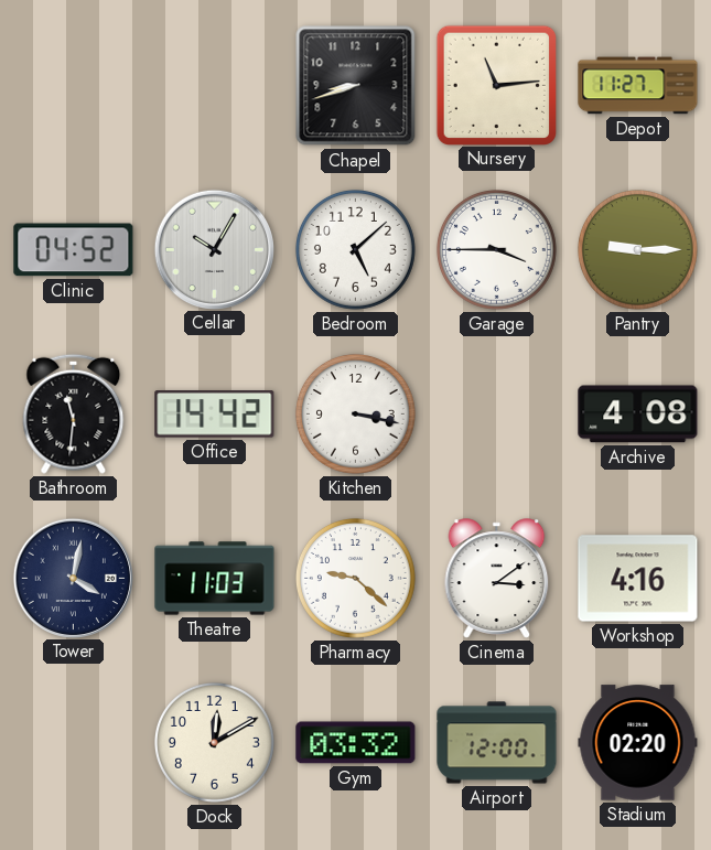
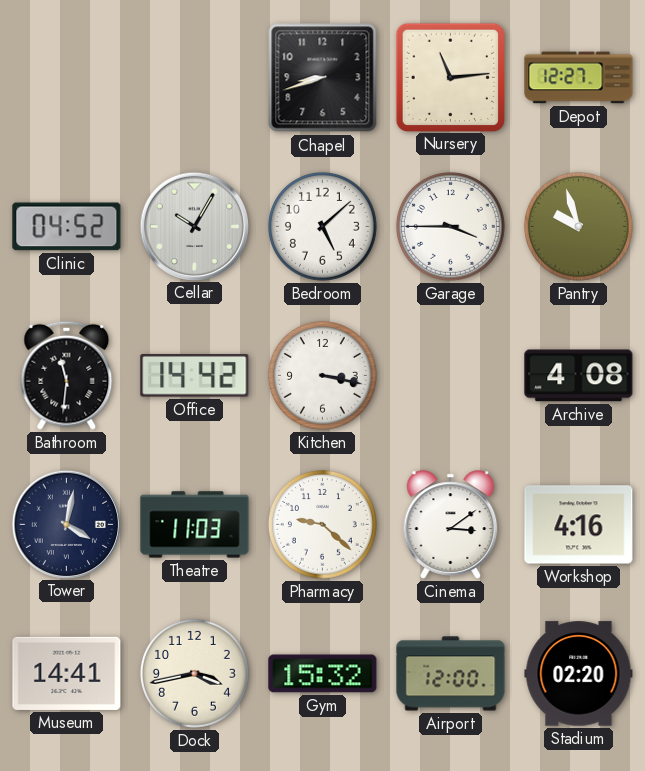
Depot: 11:27 -> 12:27
Pantry: 9:15 -> 9:57
Museum: none -> 14:41
Dock: 12:10 -> 3:43
Gym: 03:32 -> 15:32
